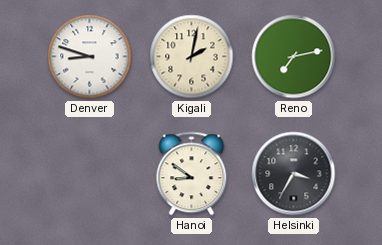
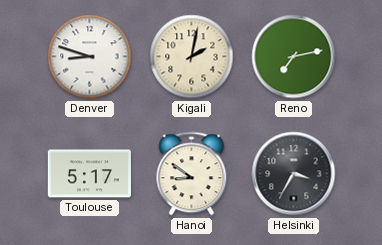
Toulouse: none -> 5:17
